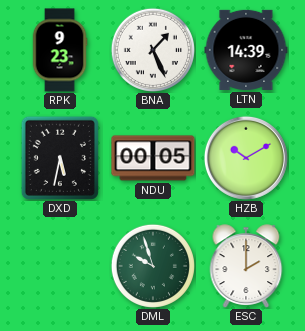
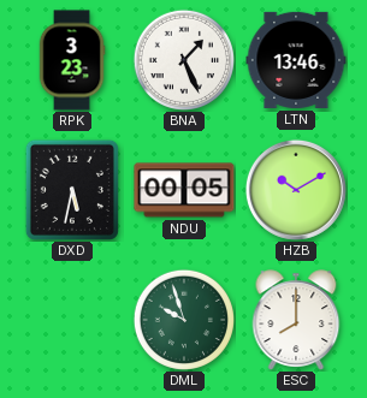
RPK: 9:23 -> 3:23
LTN: 14:39 -> 13:46
ESC: 2:00 -> 8:00
